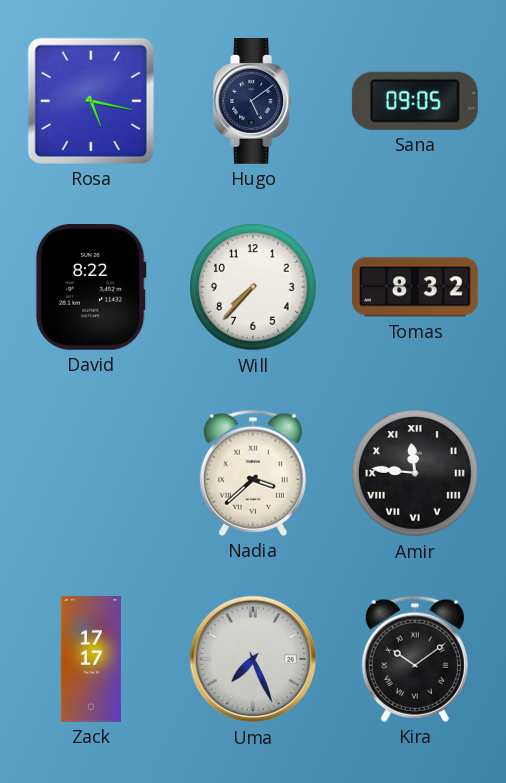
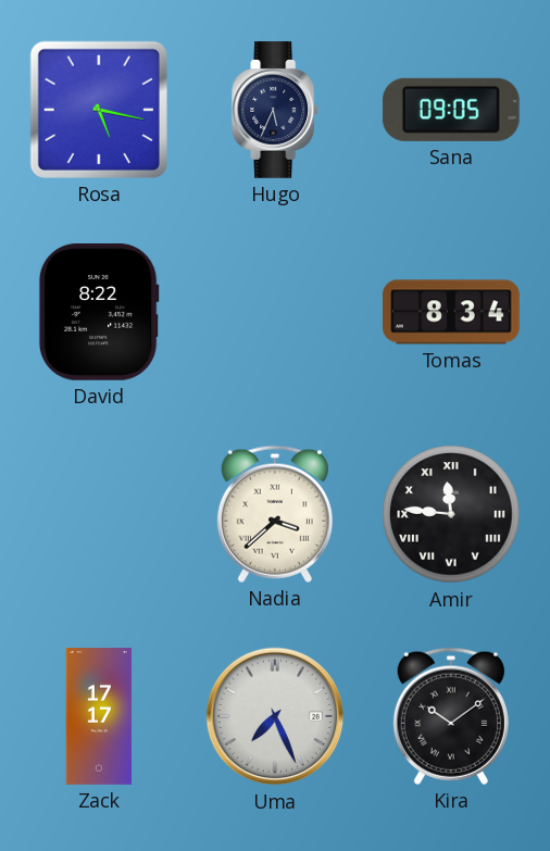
Hugo: 5:09 -> 5:34
Will: 7:37 -> none
Tomas: 8:32 -> 8:34
